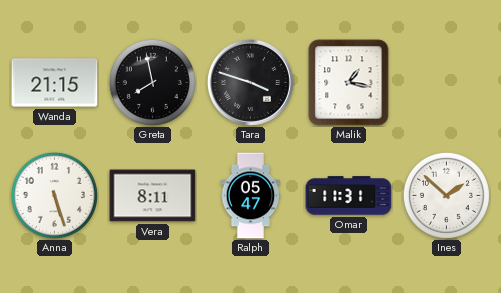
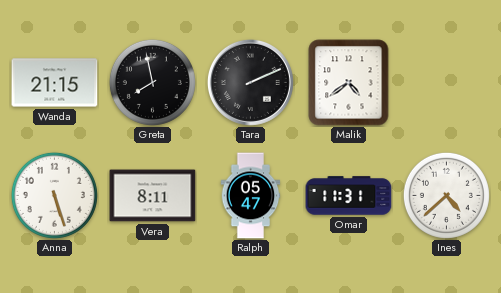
Tara: 3:48 -> 2:11
Malik: 1:17 -> 4:39
Ines: 1:52 -> 4:38
